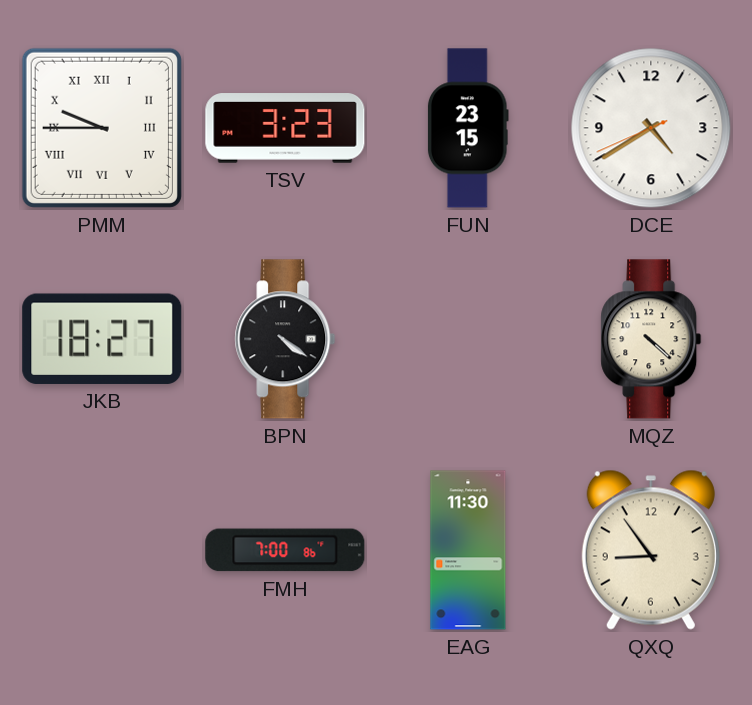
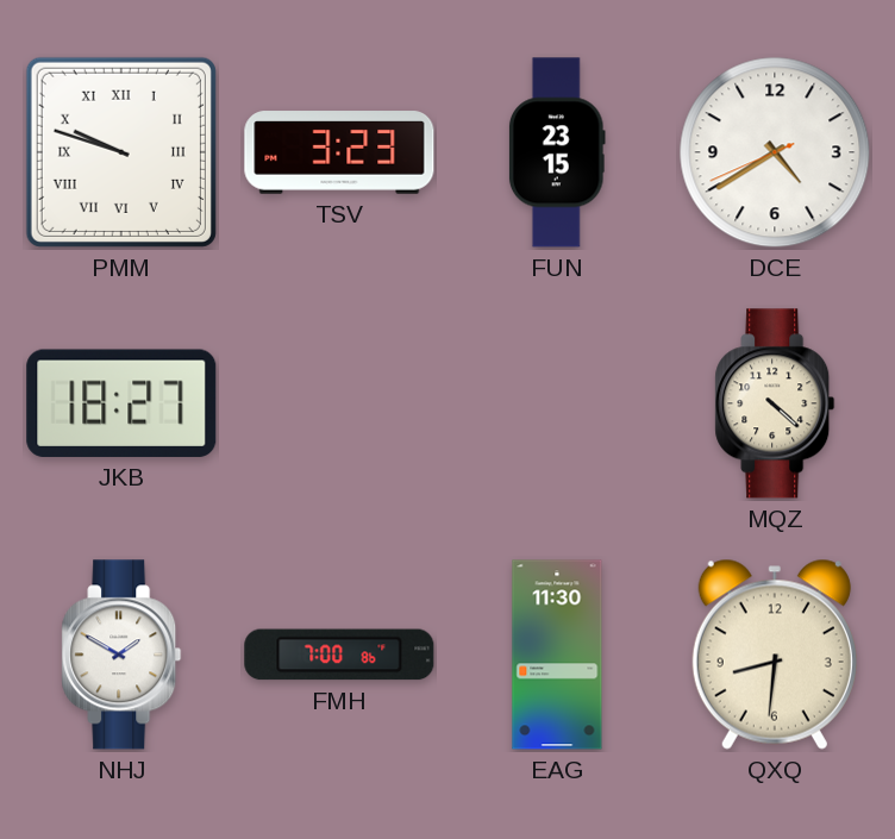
PMM: 9:45 -> 9:48
BPN: 4:21 -> none
NHJ: none -> 1:50
QXQ: 8:54 -> 8:31
